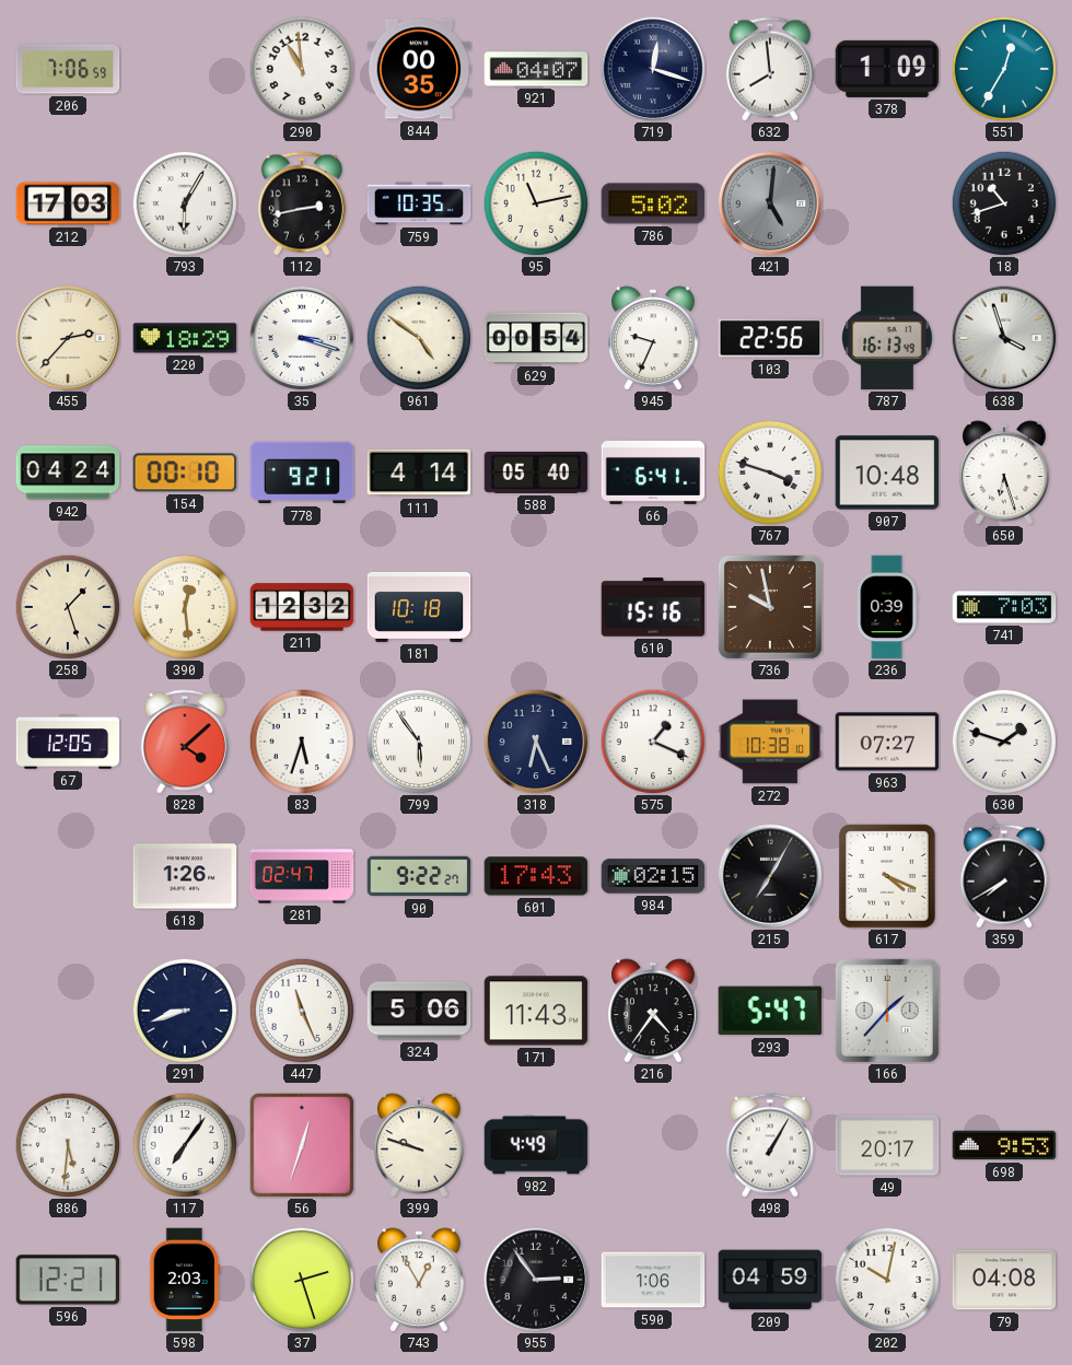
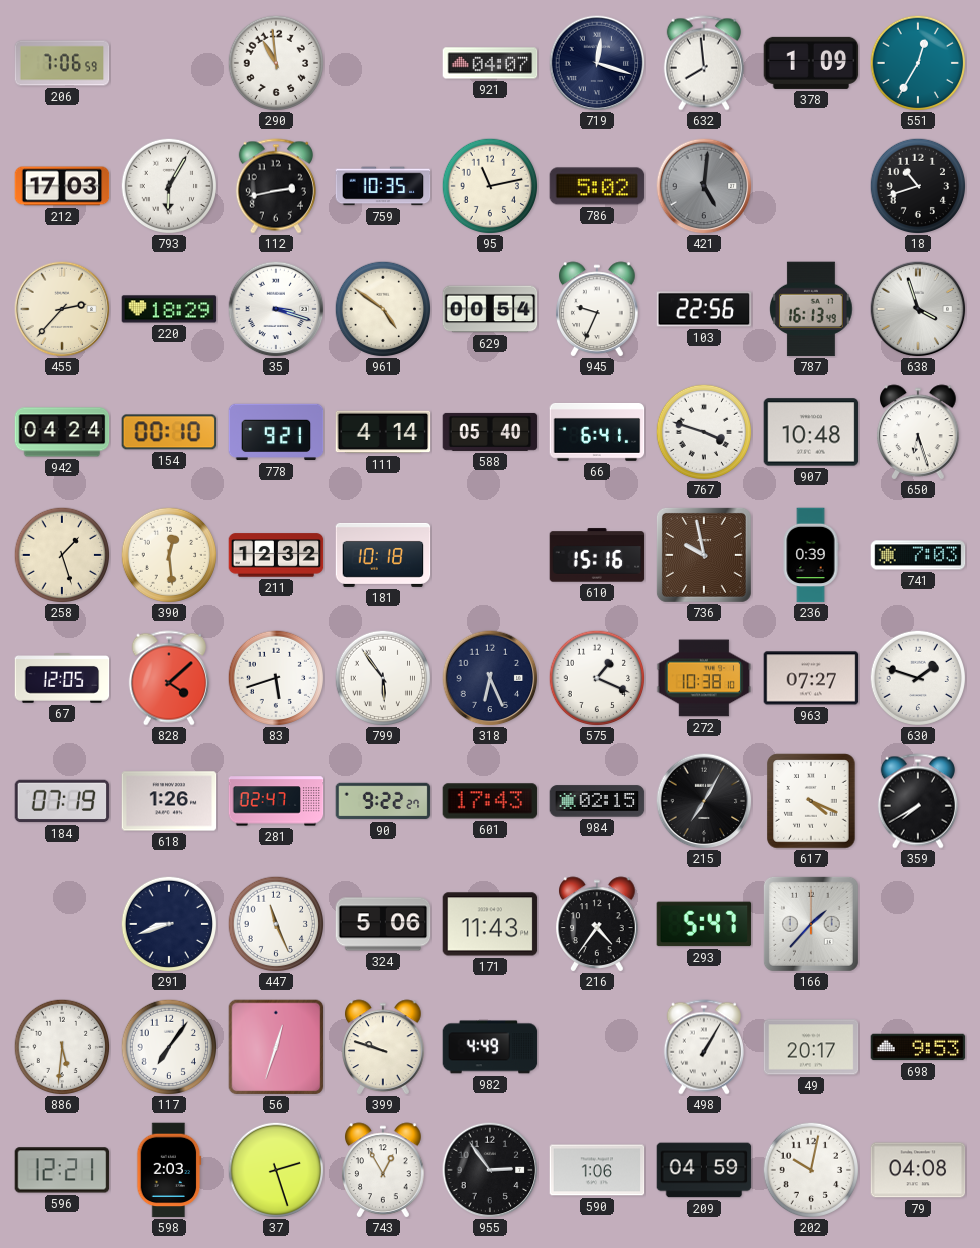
844: 00:35 -> none
83: 5:33 -> 5:42
184: none -> 07:19
